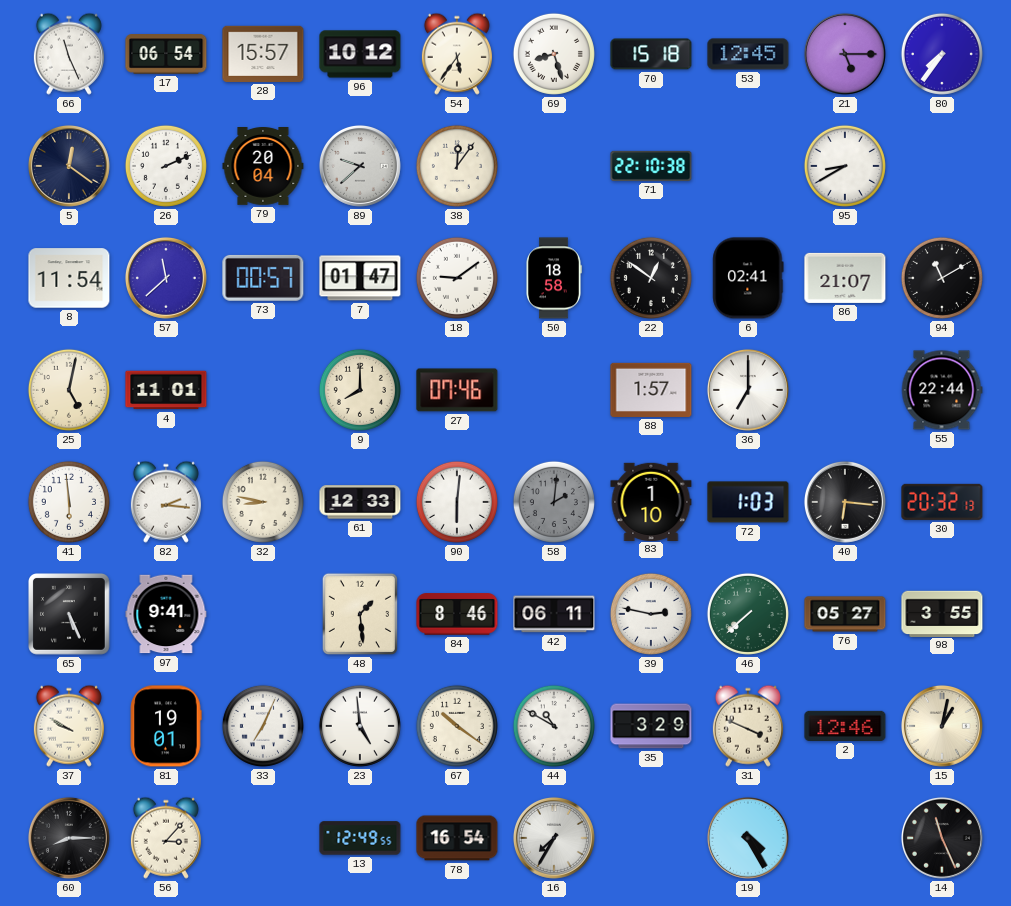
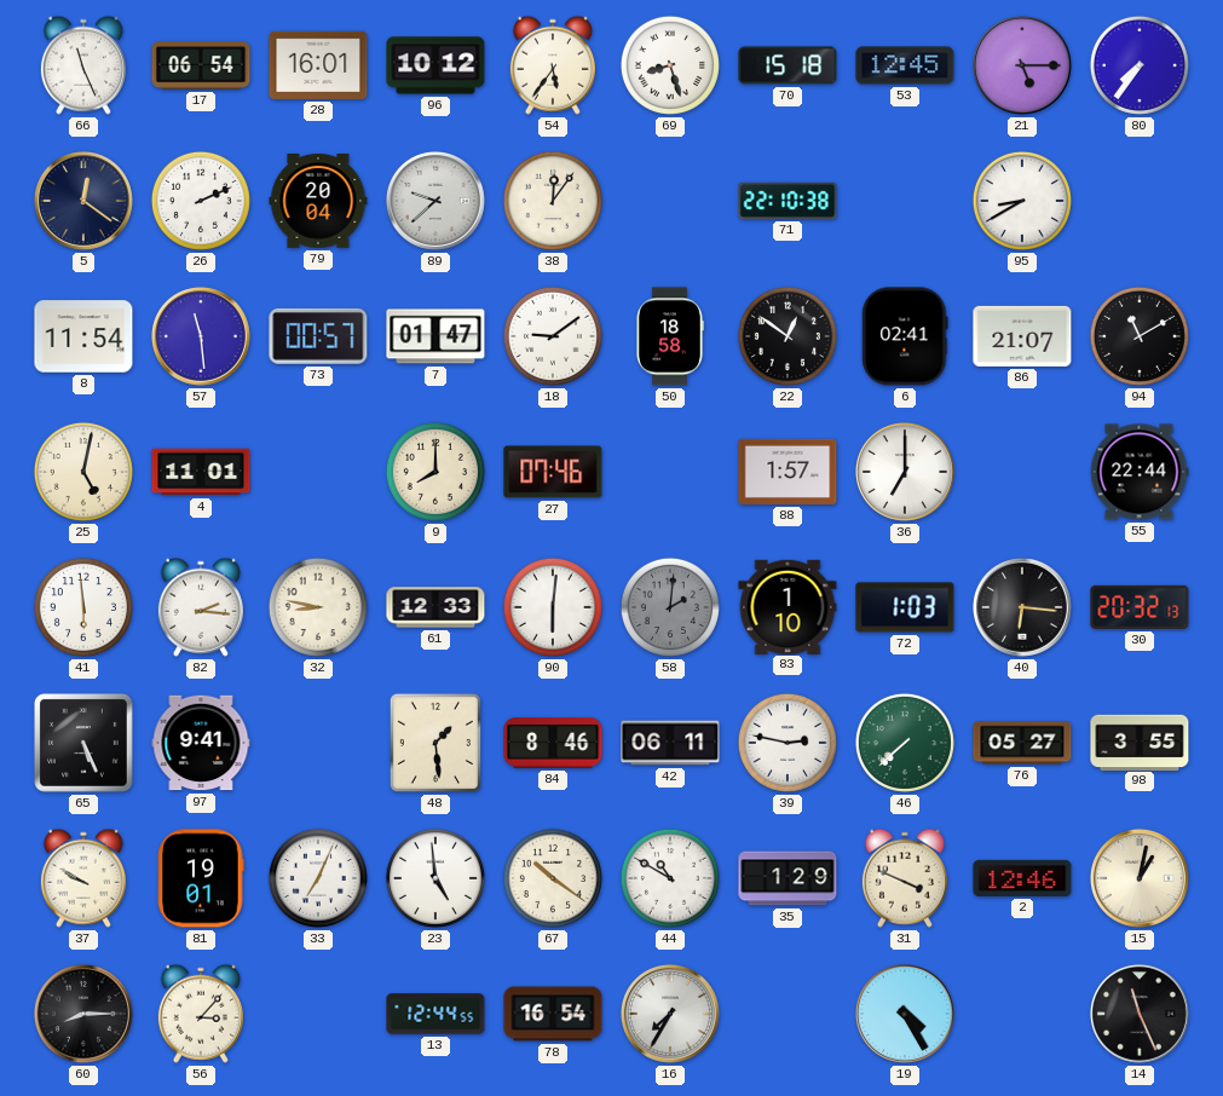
28: 15:57 -> 16:01
57: 11:38 -> 11:29
35: 3:29 -> 1:29
13: 12:49 -> 12:44
